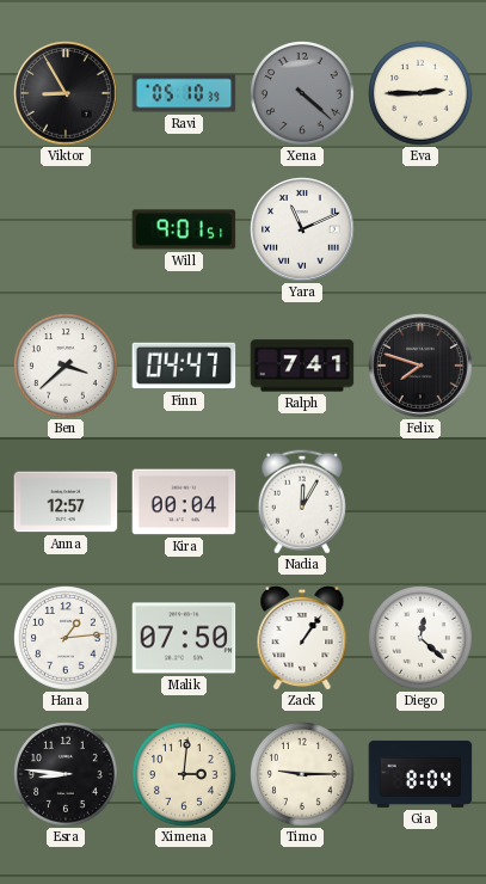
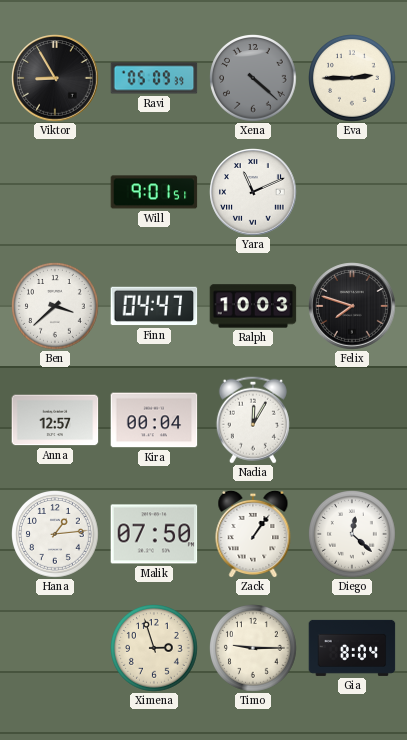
Ravi: 05:10 -> 05:09
Ralph: 7:41 -> 10:03
Esra: 8:46 -> none
Ximena: 3:01 -> 2:57
